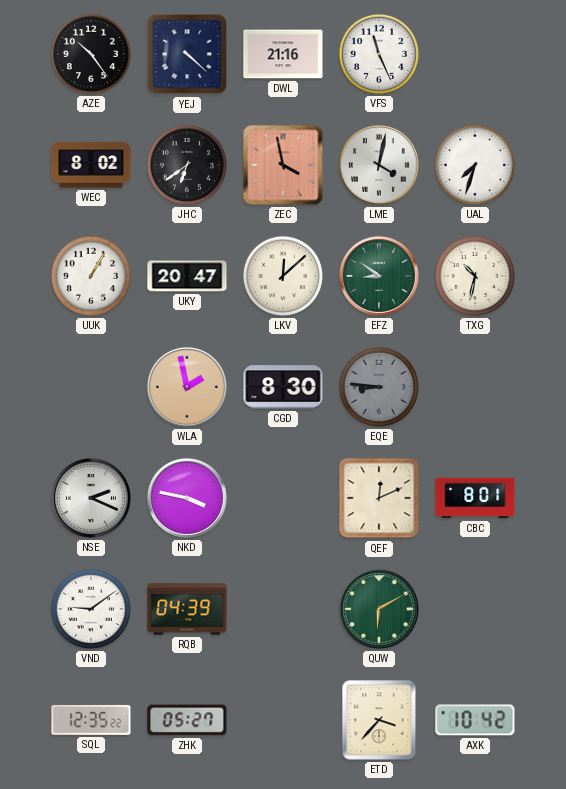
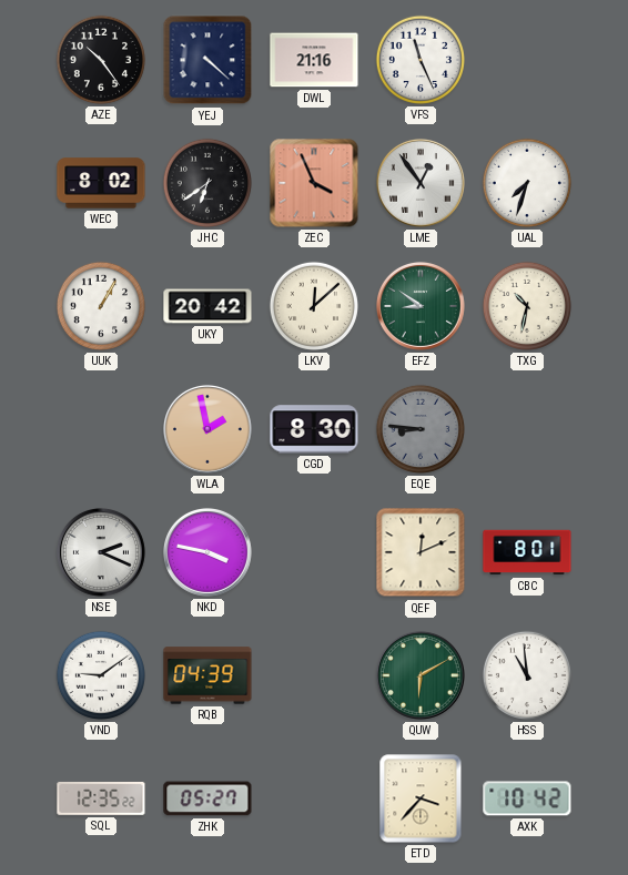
ZEC: 3:58 -> 3:56
LME: 4:02 -> 12:54
UKY: 20:47 -> 20:42
HSS: none -> 10:59
